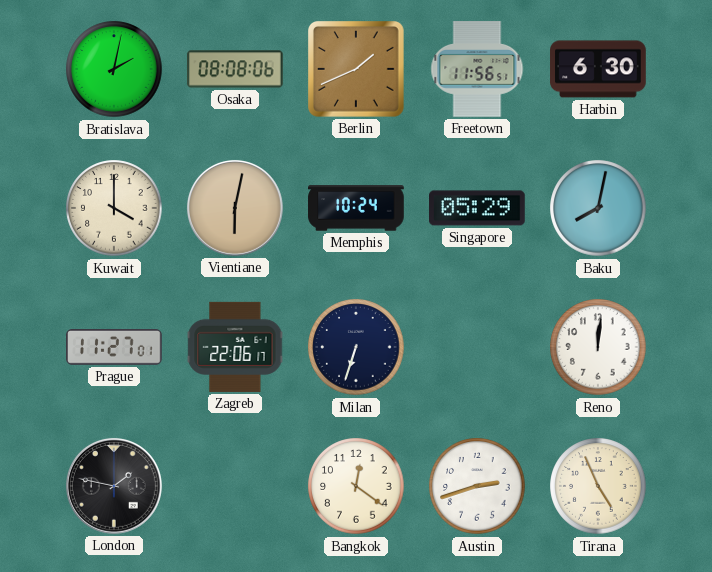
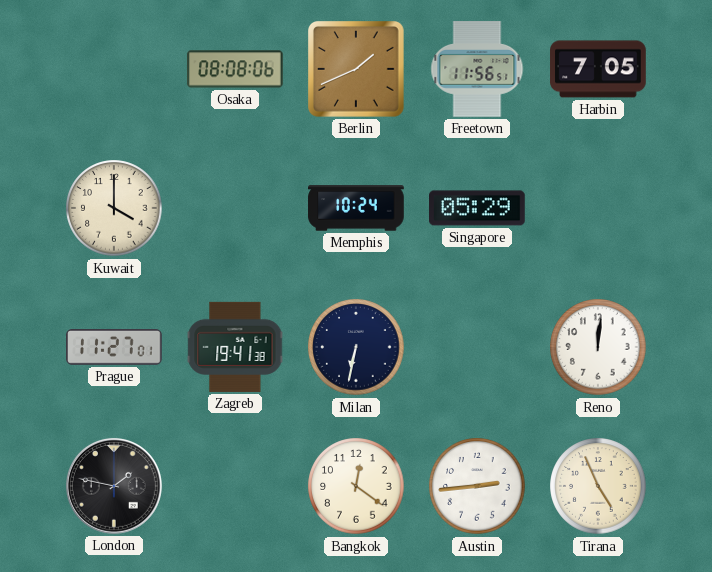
Bratislava: 2:02 -> none
Harbin: 6:30 -> 7:05
Vientiane: 6:02 -> none
Baku: 8:02 -> none
Zagreb: 22:06 -> 19:41
Milan: 6:33 -> 6:32
Austin: 2:42 -> 2:44
